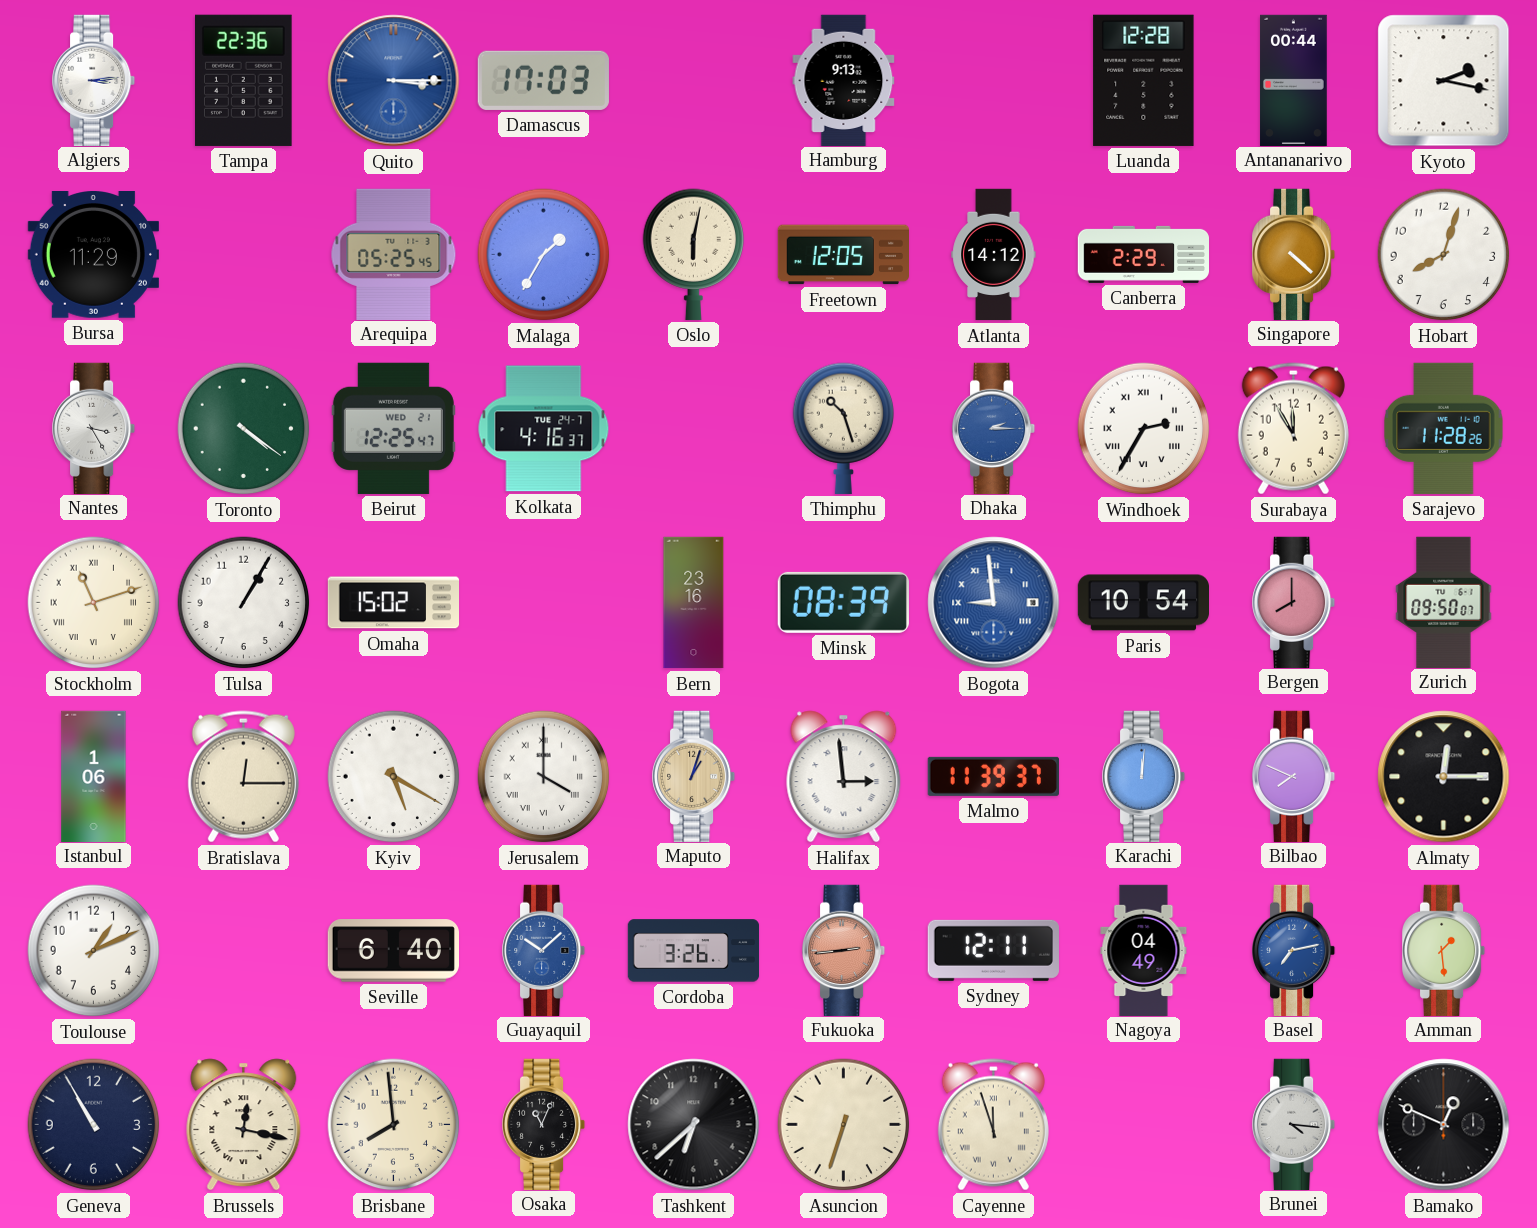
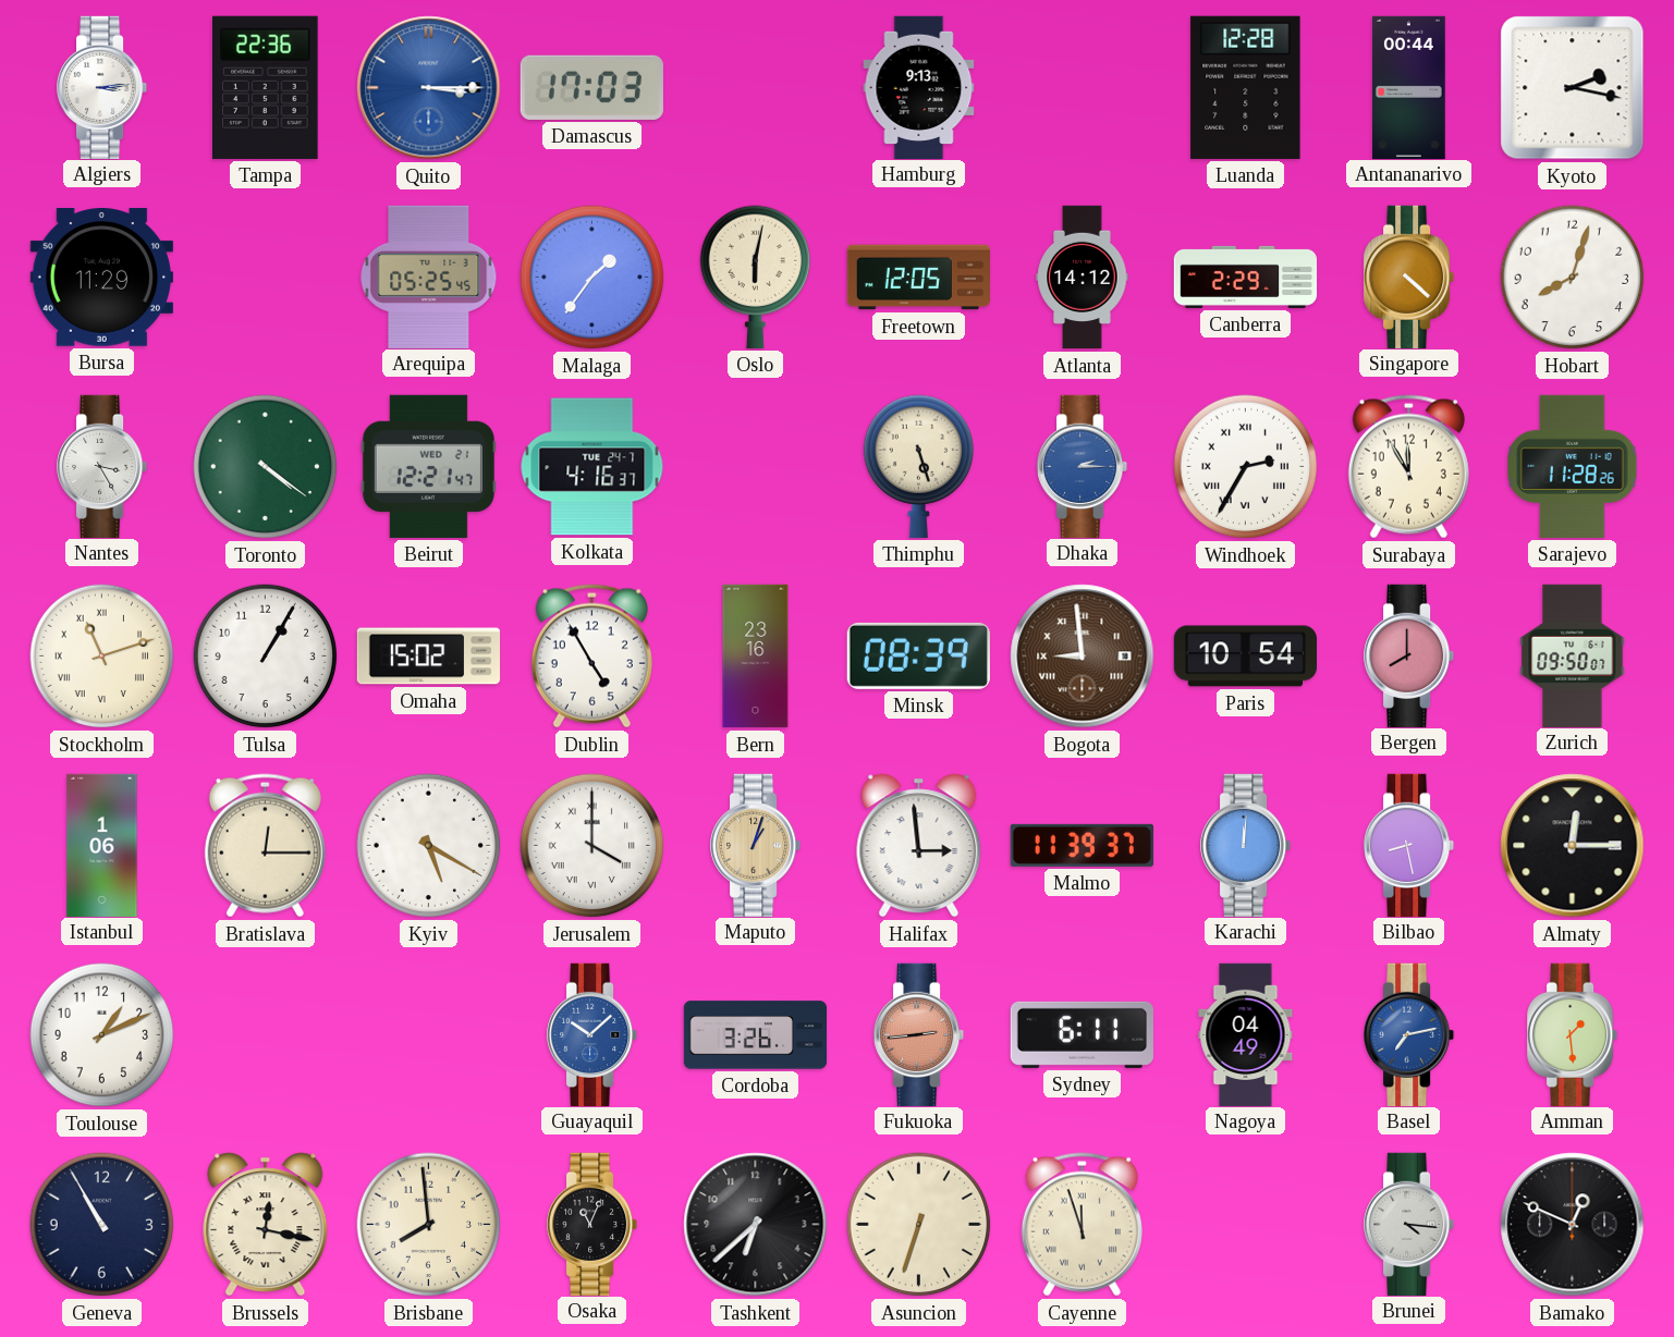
Malaga: 1:35 -> 1:36
Beirut: 12:25 -> 12:21
Thimphu: 10:27 -> 5:27
Dublin: none -> 4:55
Bogota dial: blue -> brown
Bilbao: 7:49 -> 8:28
Seville: 6:40 -> none
Sydney: 12:11 -> 6:11
